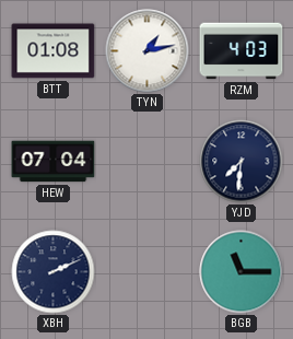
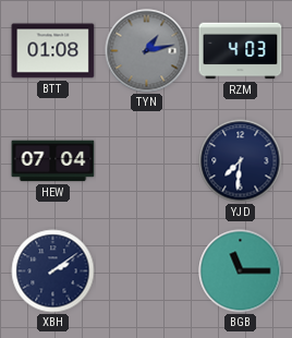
TYN dial: white -> grey
XBH: 2:11 -> 2:09
